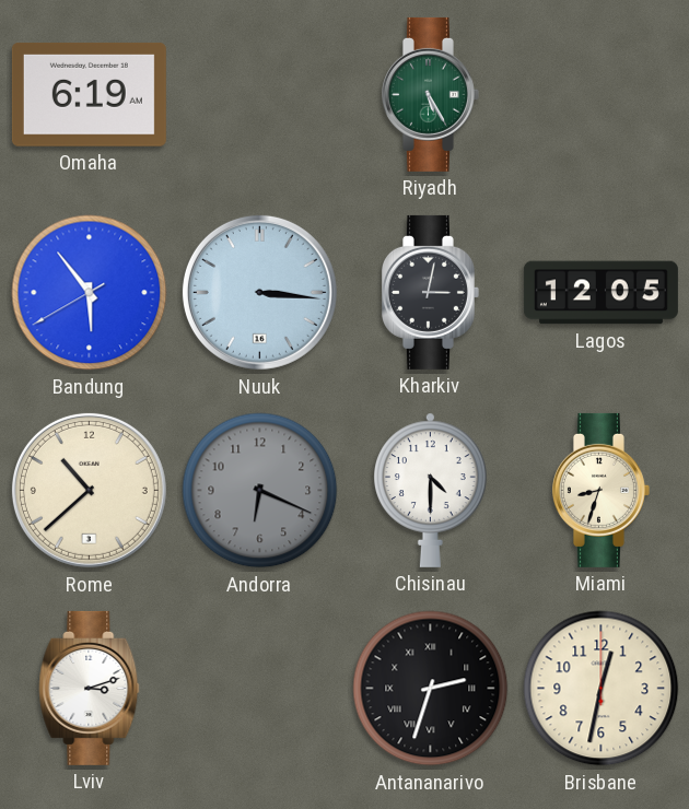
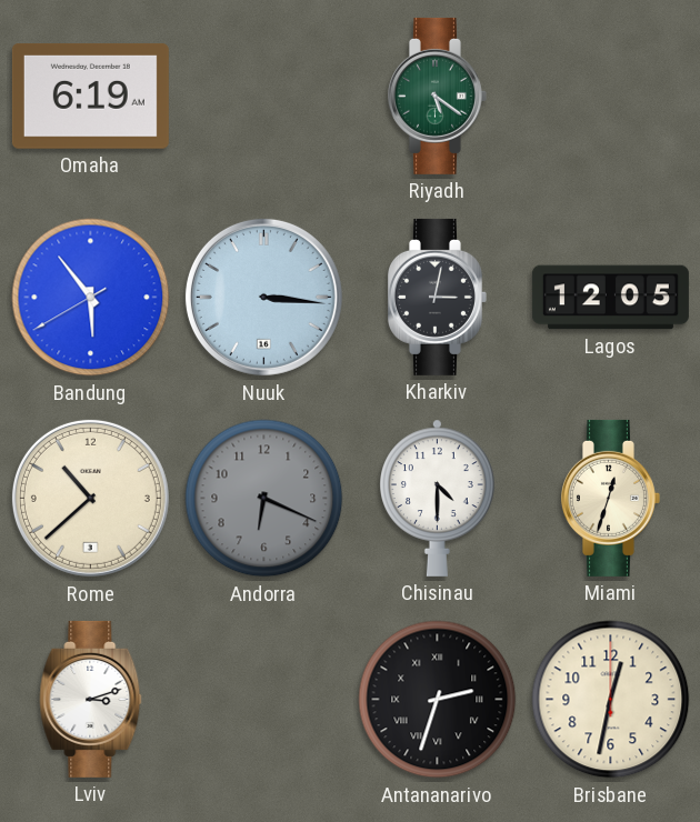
Riyadh: 5:25 -> 5:21
Miami: 8:33 -> 12:33
